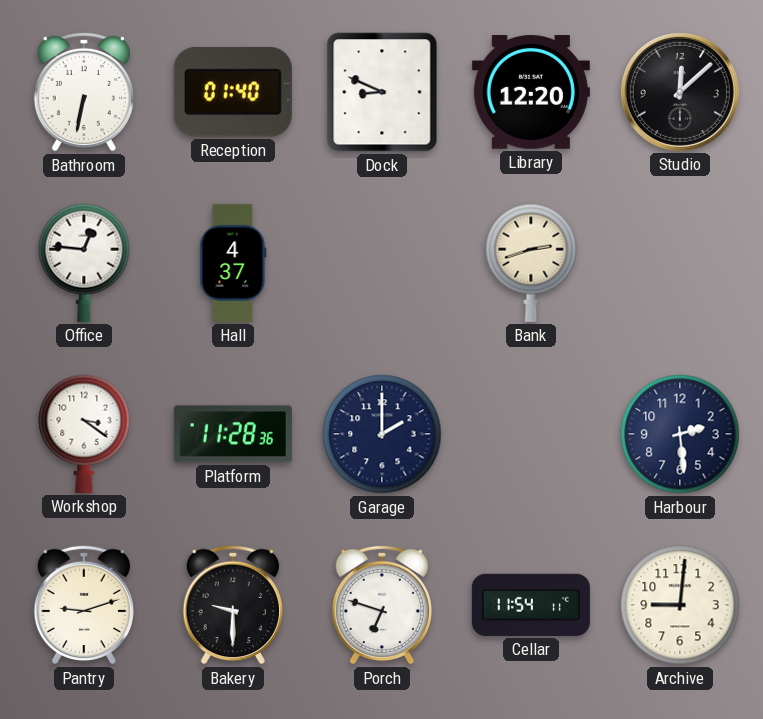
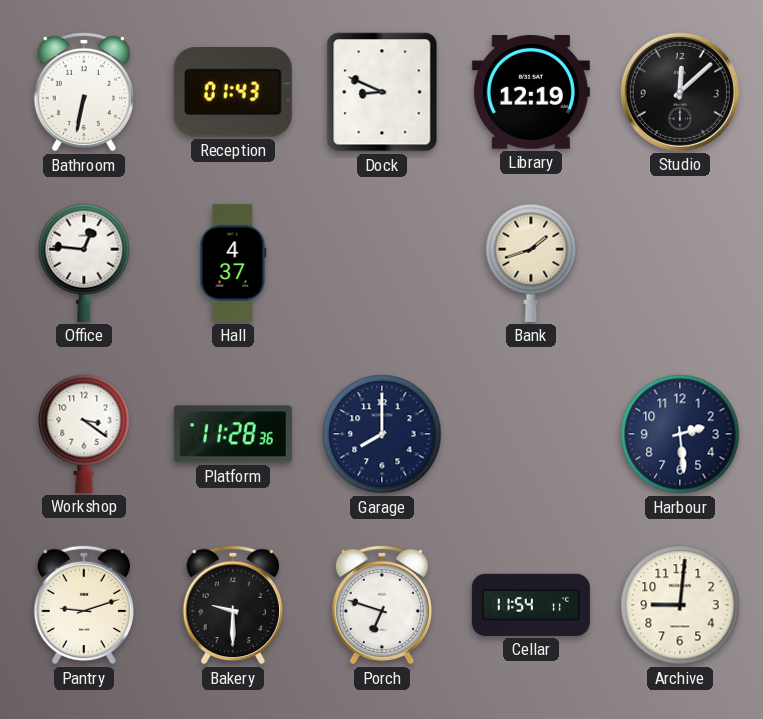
Reception: 01:40 -> 01:43
Library: 12:20 -> 12:19
Bank: 2:42 -> 1:42
Garage: 2:00 -> 8:00
